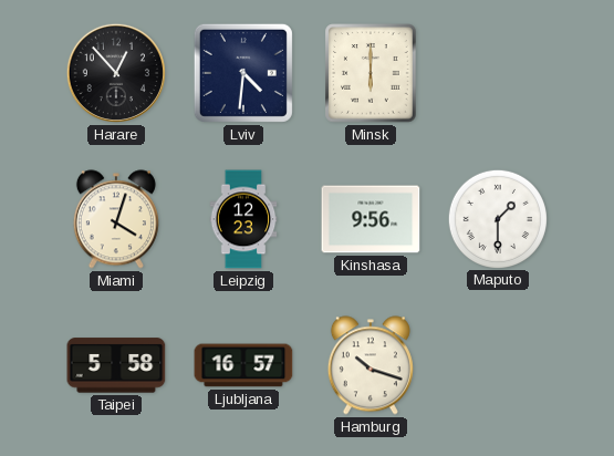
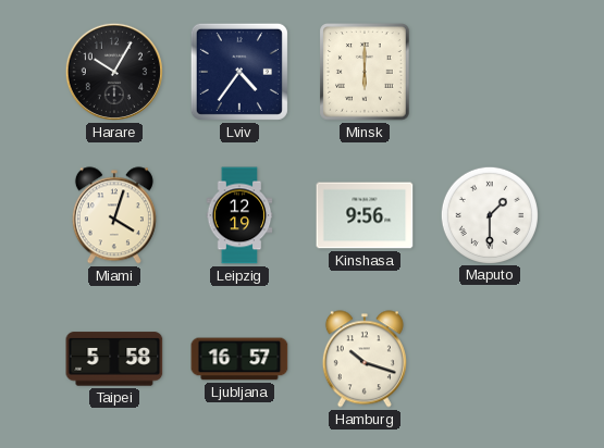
Harare: 12:53 -> 10:05
Lviv: 4:31 -> 4:36
Leipzig: 12:23 -> 12:19
